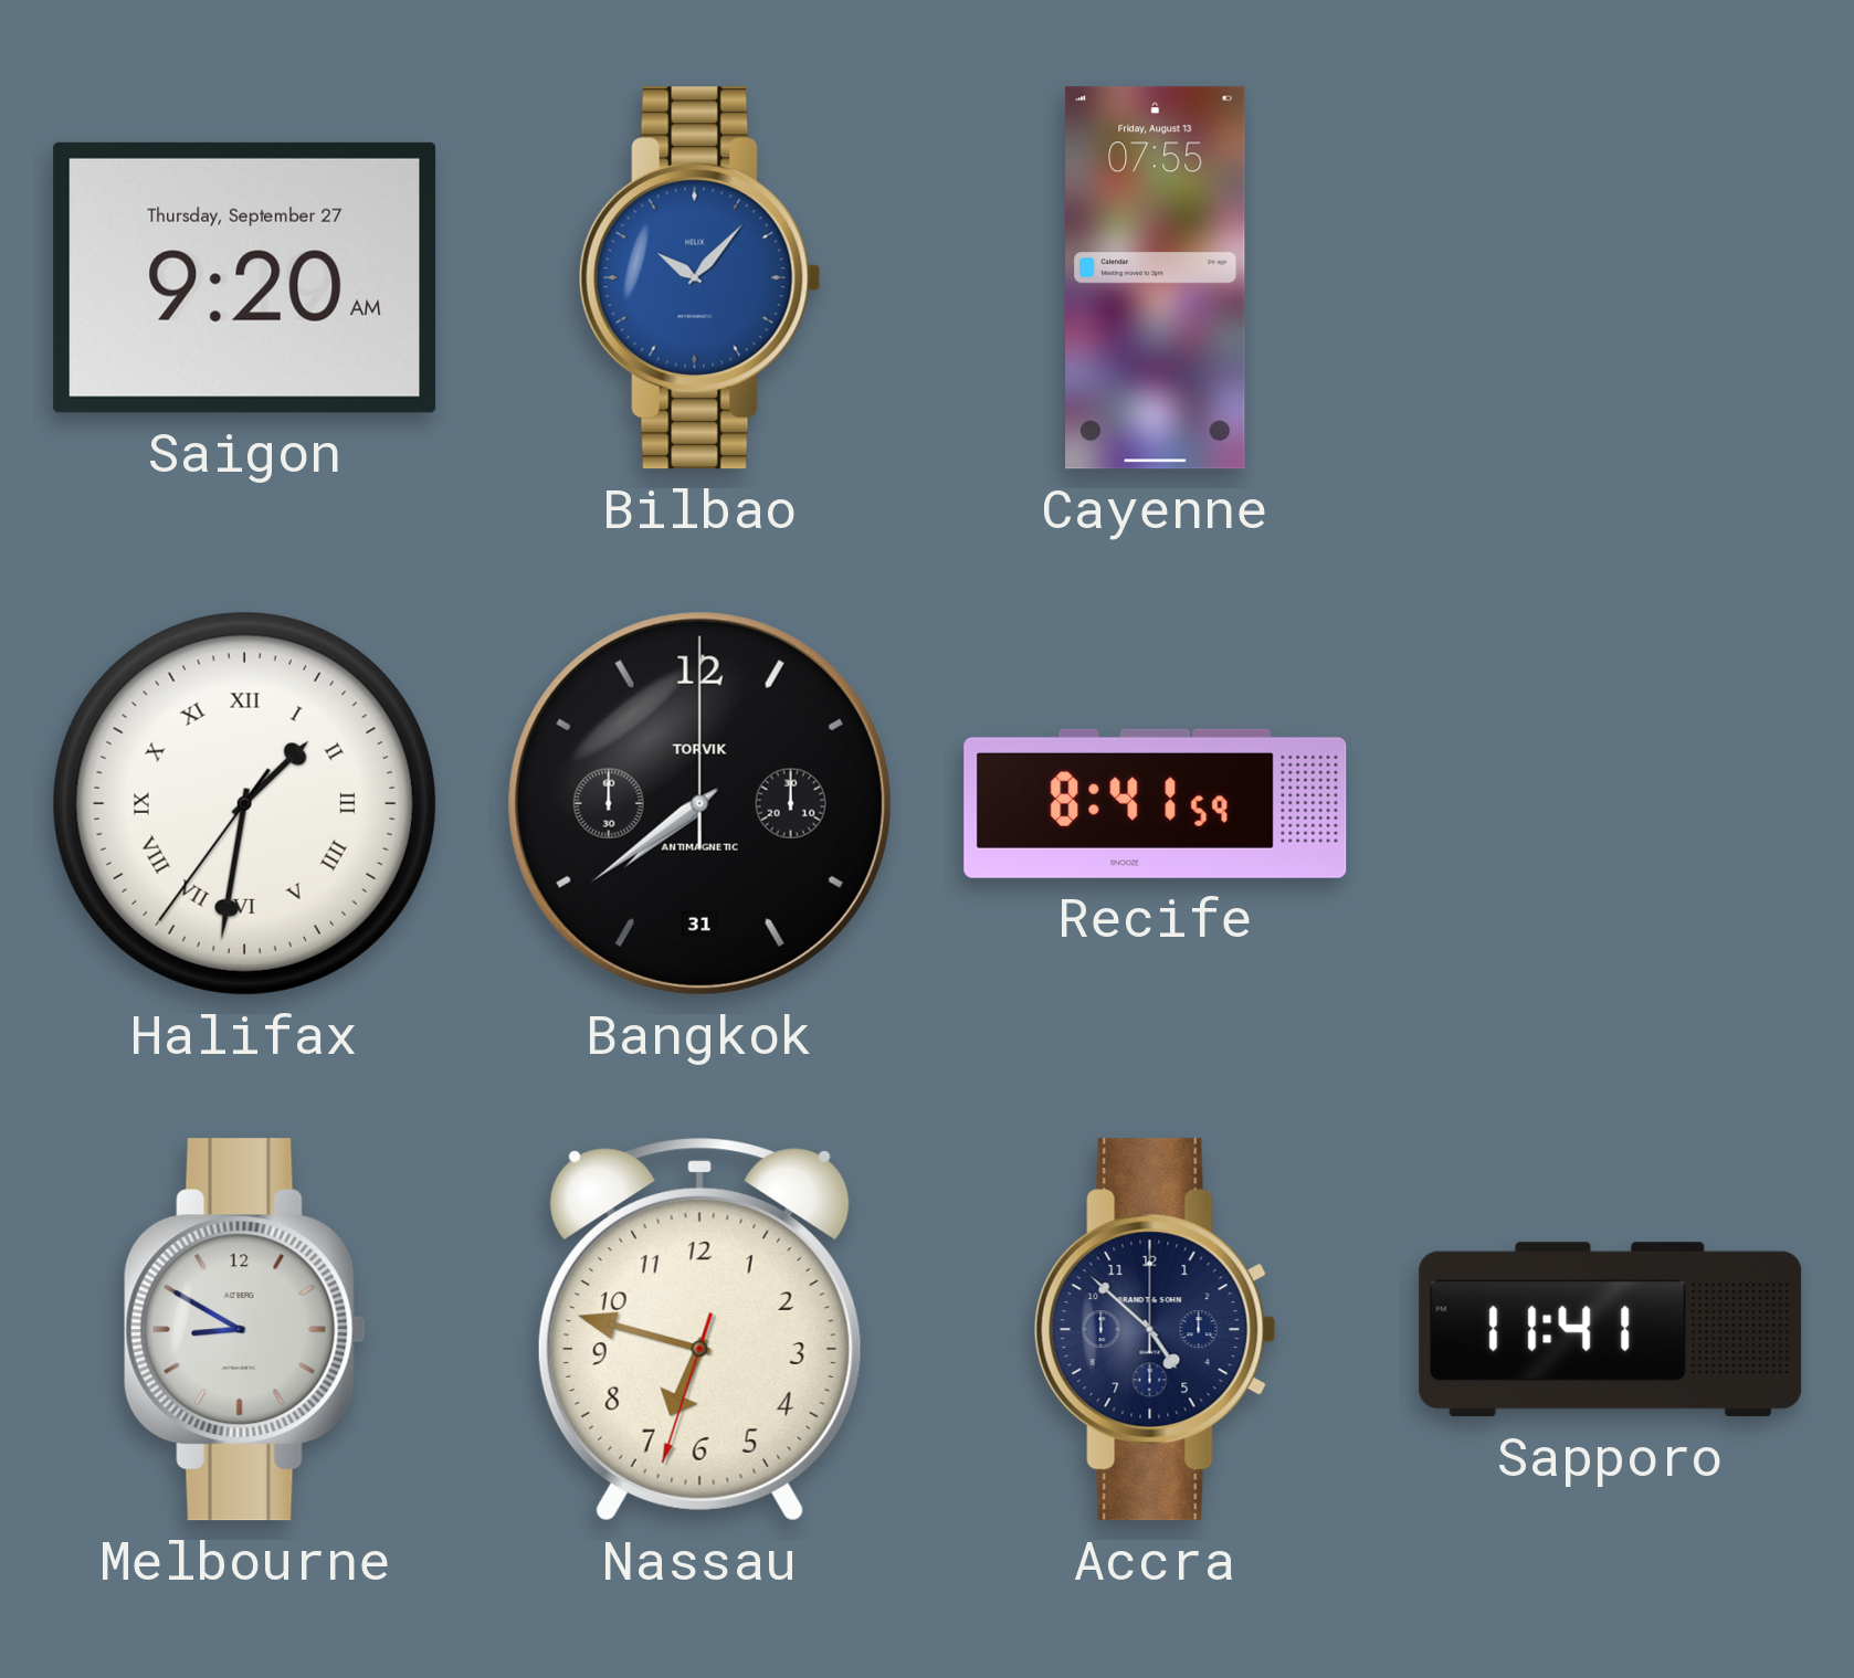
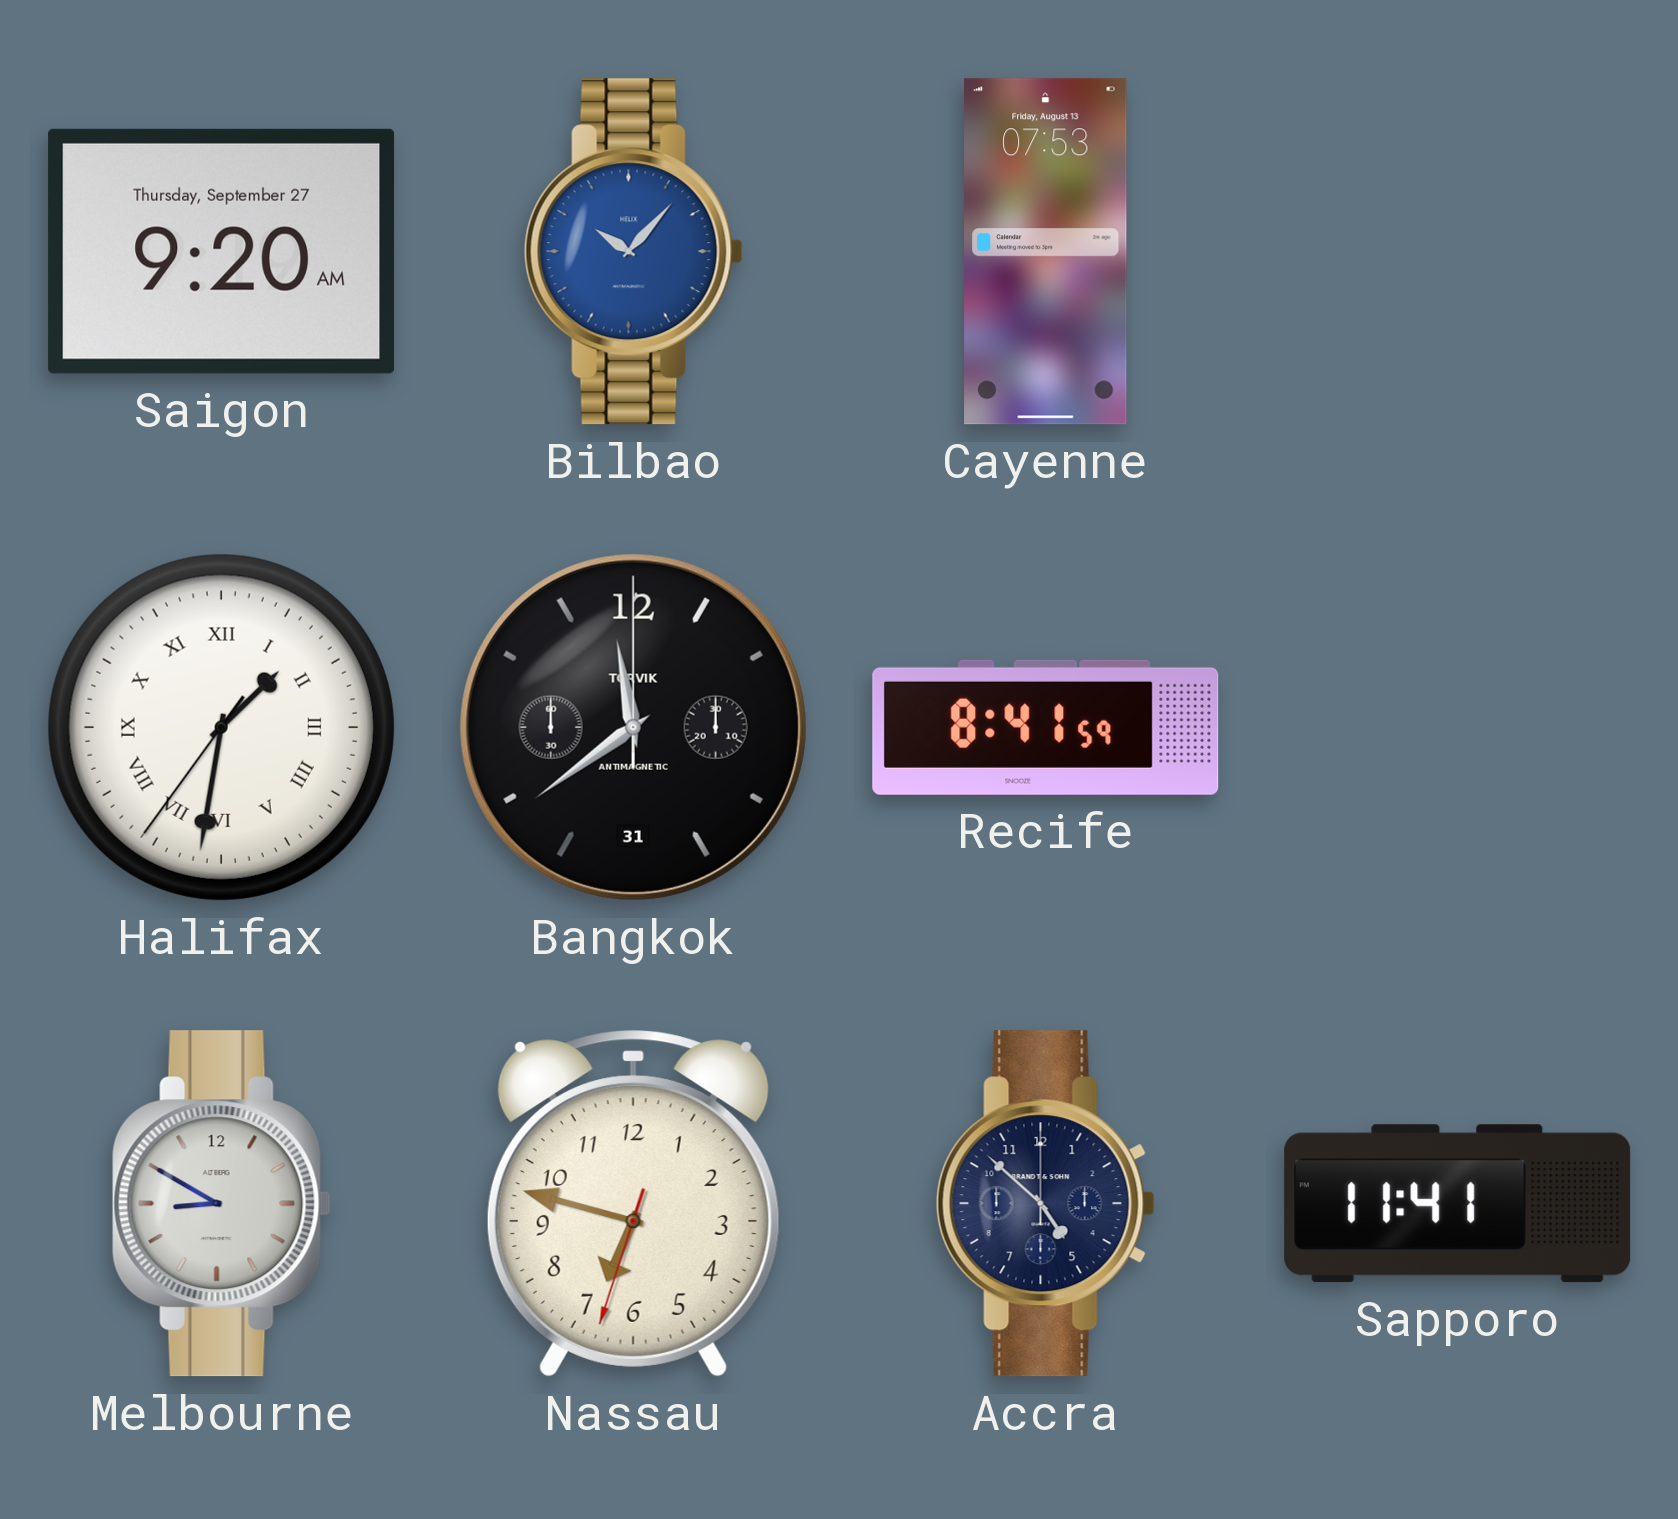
Cayenne: 07:55 -> 07:53
Bangkok: 7:39 -> 11:39
